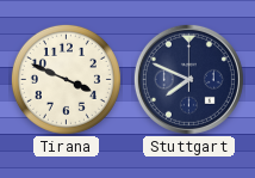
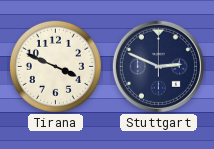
Stuttgart: 7:49 -> 2:49
